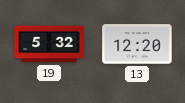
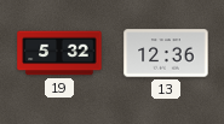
13: 12:20 -> 12:36
